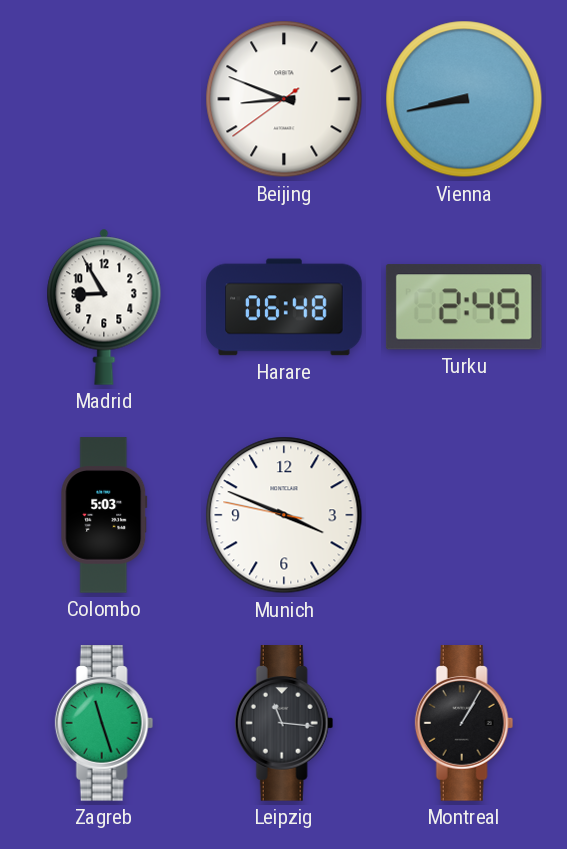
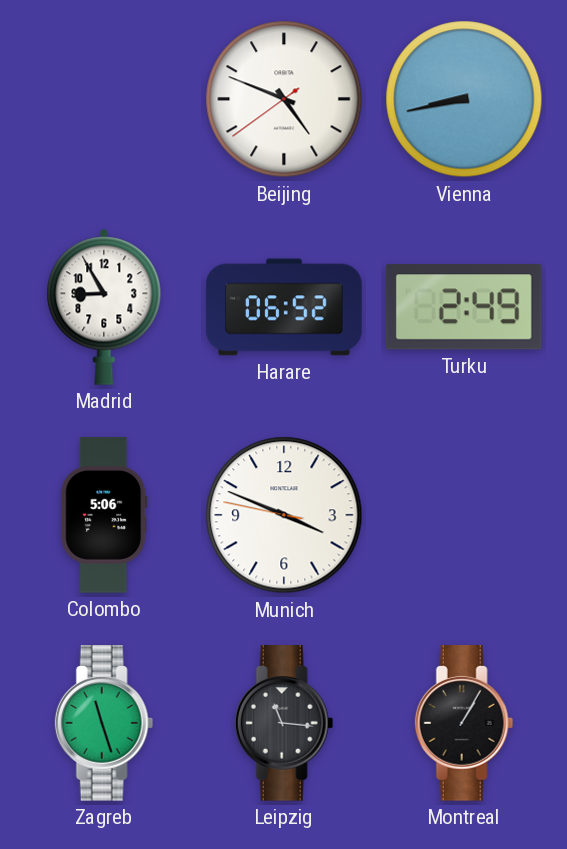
Beijing: 8:48 -> 4:48
Harare: 06:48 -> 06:52
Colombo: 5:03 -> 5:06
